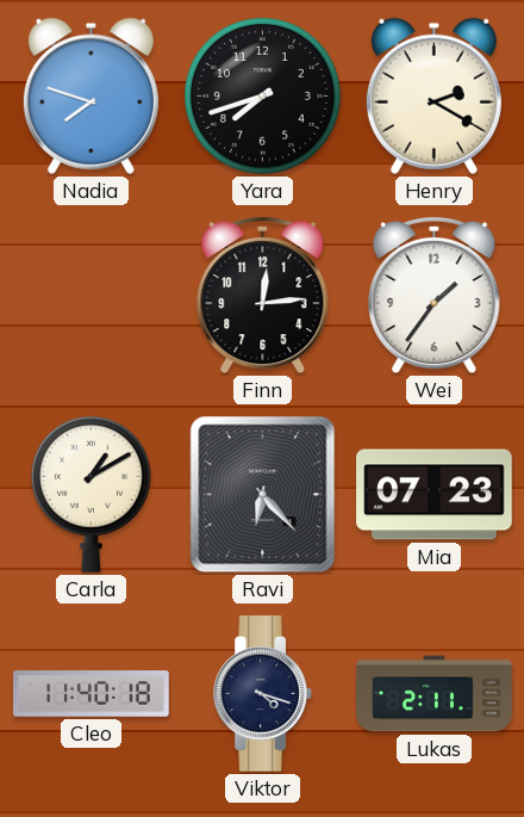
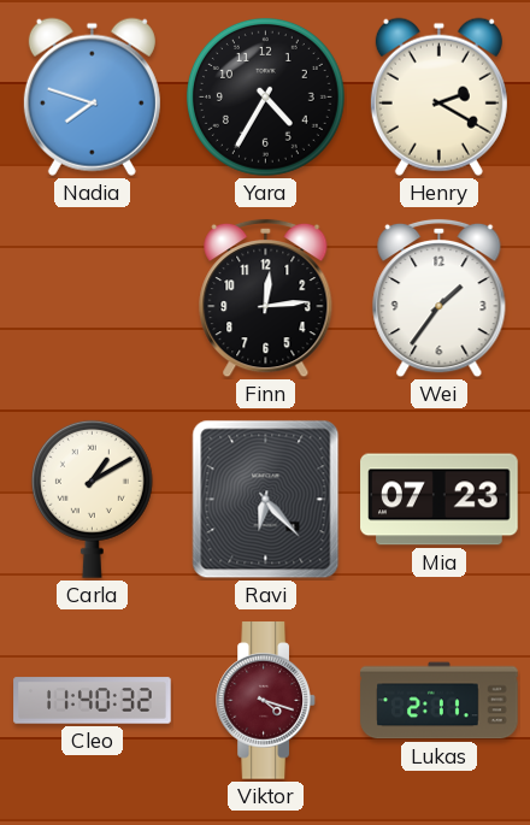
Yara: 7:42 -> 4:35
Cleo: 11:40:18 -> 11:40:32
Viktor dial: navy -> burgundy
